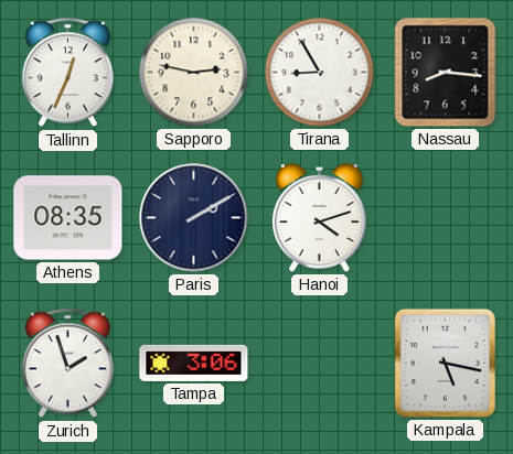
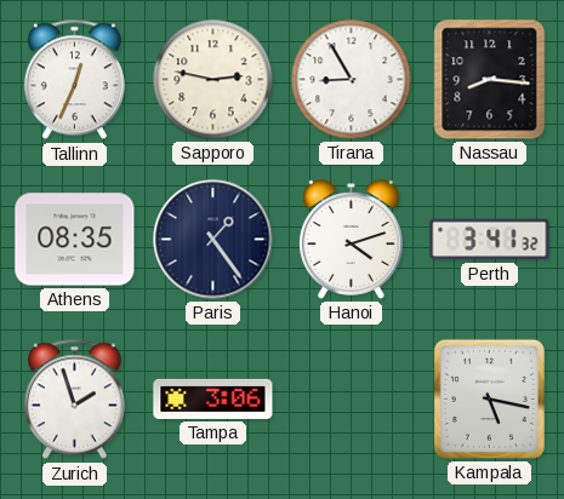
Paris: 2:10 -> 1:24
Perth: none -> 3:41
